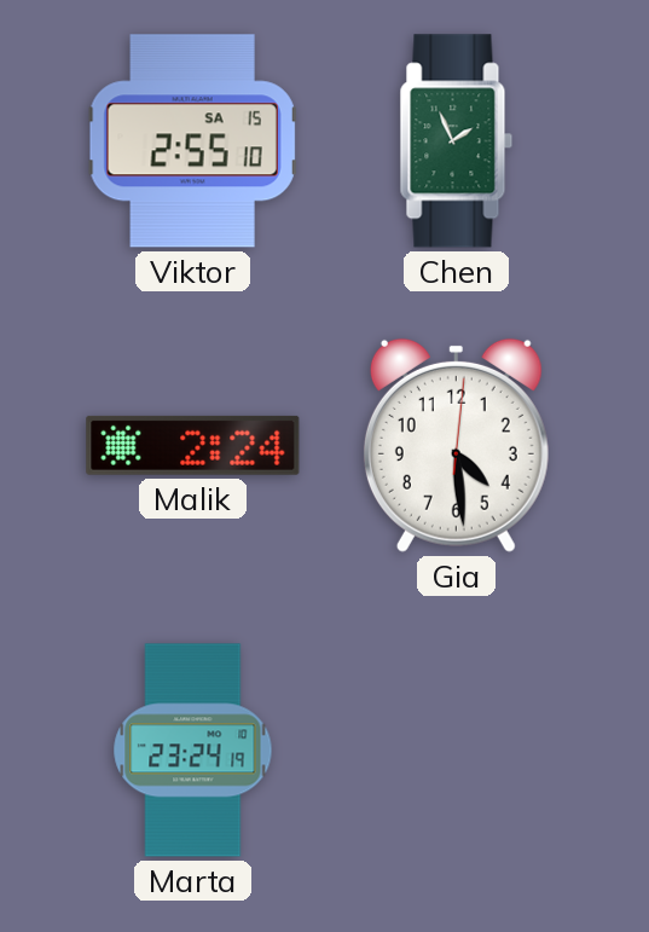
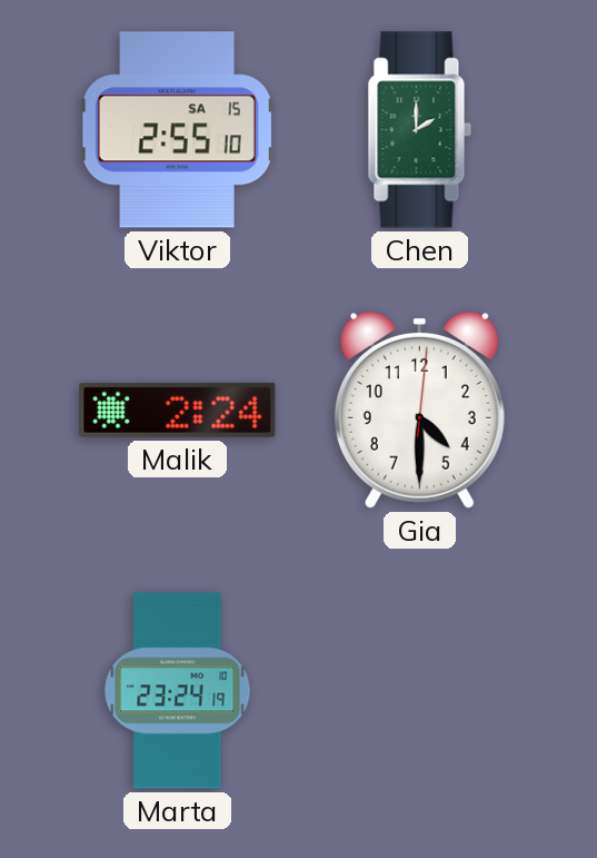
Chen: 1:56 -> 2:00
Gia: 4:29 -> 4:30
